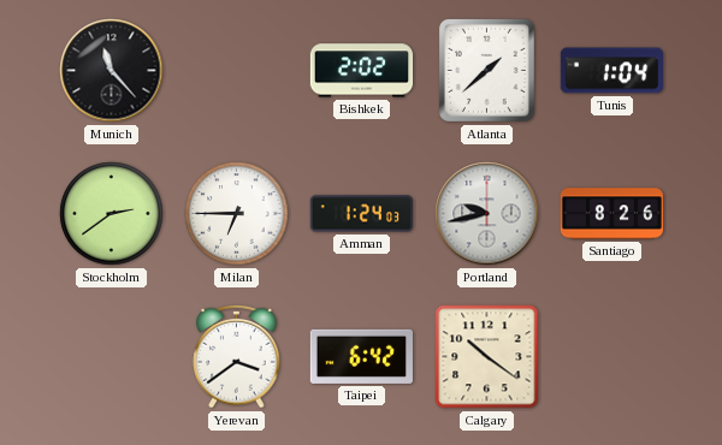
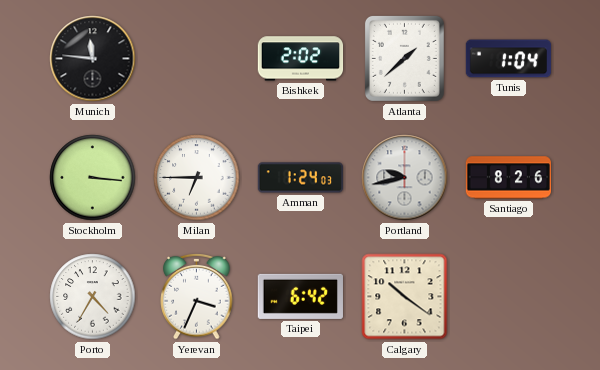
Munich: 11:23 -> 11:46
Stockholm: 2:39 -> 3:16
Porto: none -> 4:35
Yerevan: 3:39 -> 3:34
